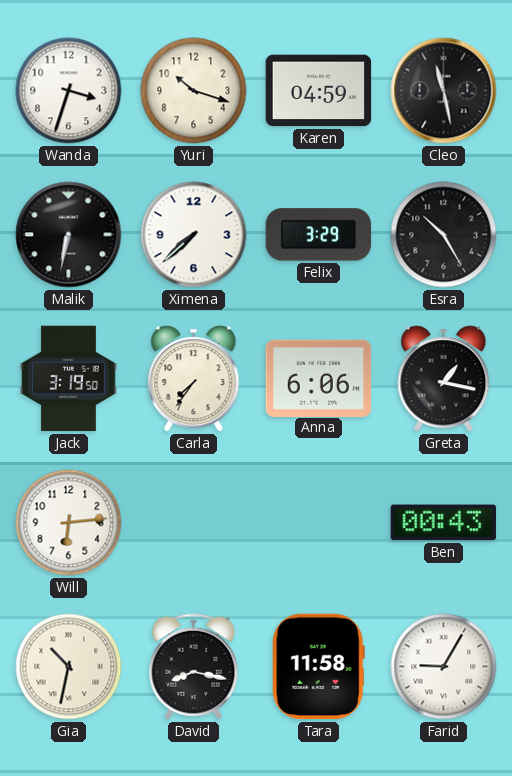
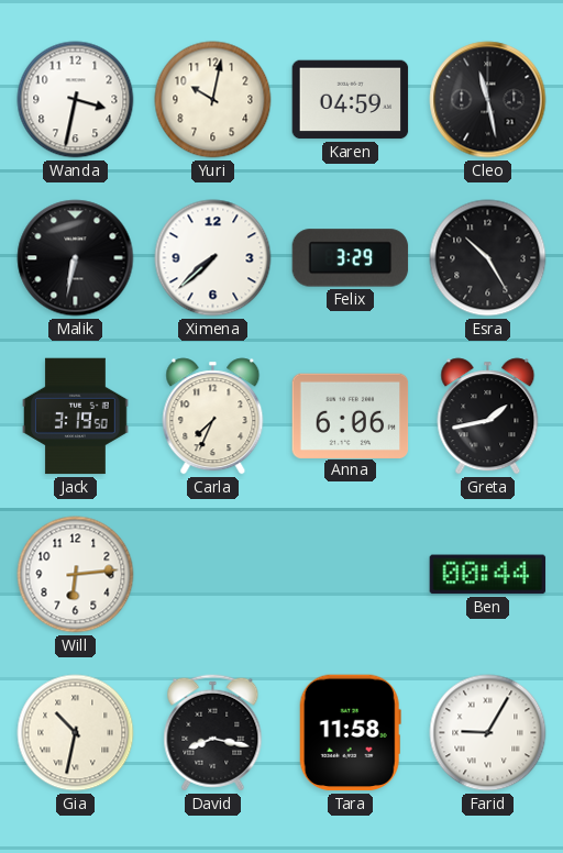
Wanda: 3:33 -> 3:32
Yuri: 10:18 -> 10:02
Carla: 7:36 -> 7:34
Greta: 1:17 -> 1:43
Ben: 00:43 -> 00:44
